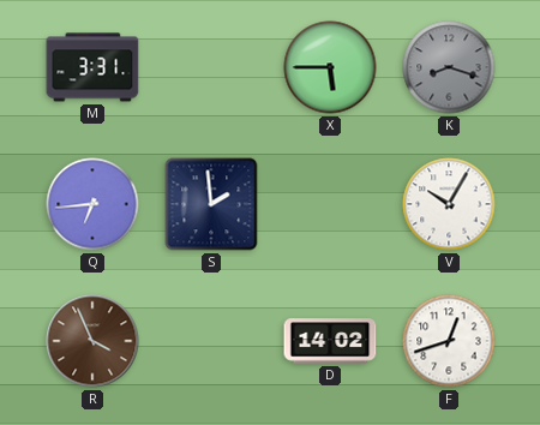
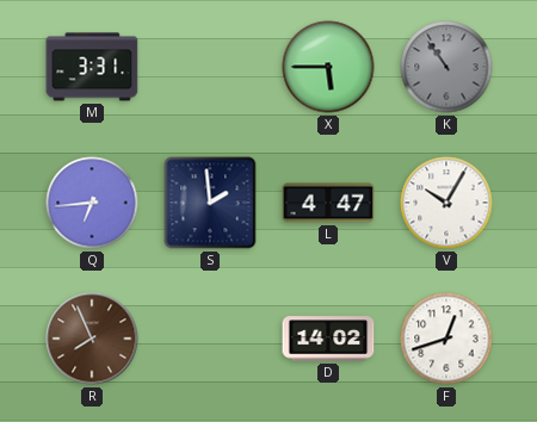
K: 8:18 -> 10:54
L: none -> 4:47
R: 3:56 -> 7:56
